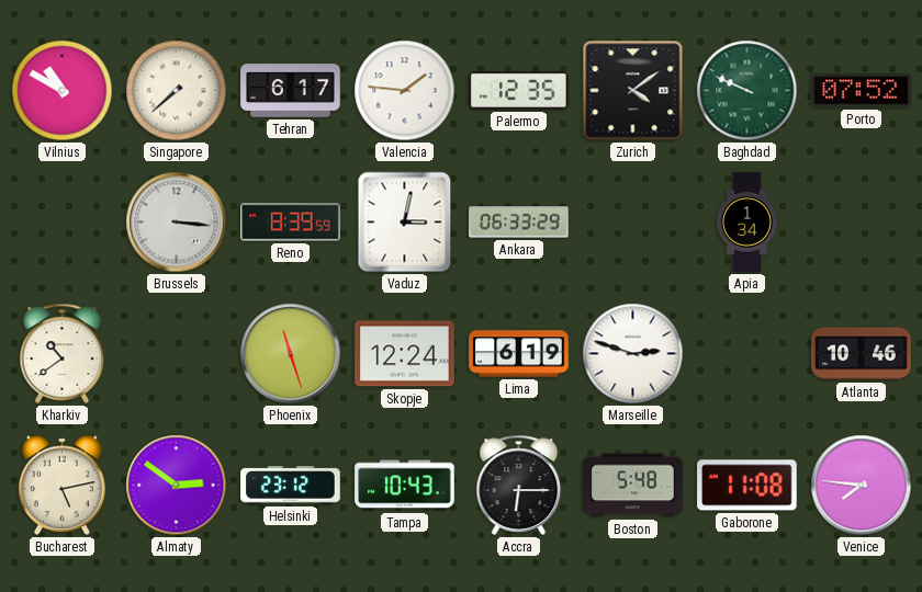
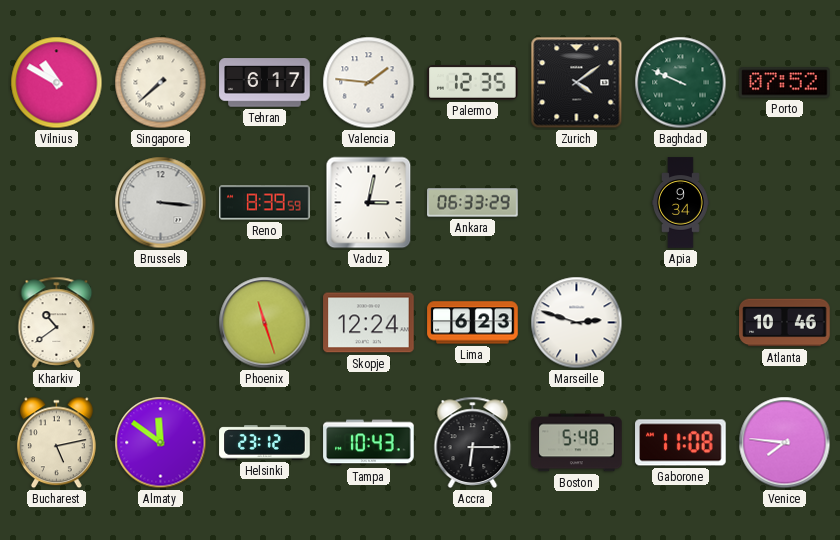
Apia: 1:34 -> 9:34
Lima: 6:19 -> 6:23
Almaty: 2:51 -> 11:51
